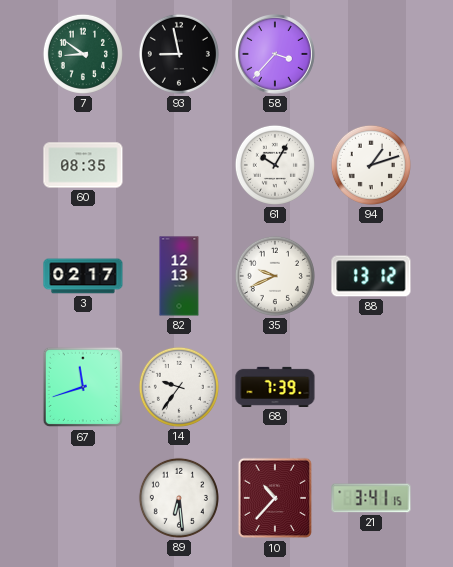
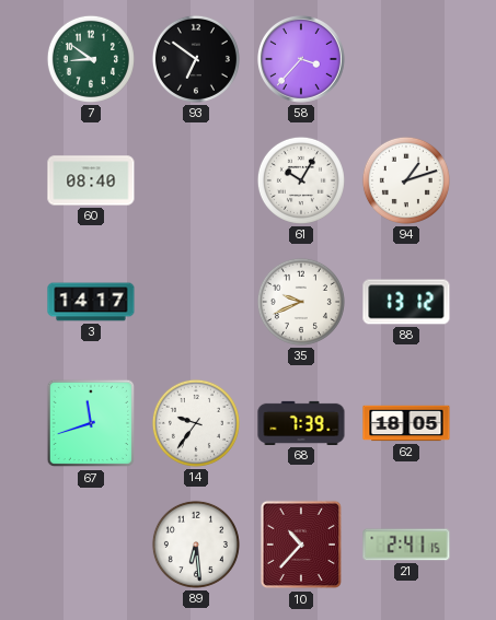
93: 8:58 -> 6:51
60: 08:35 -> 08:40
3: 02:17 -> 14:17
82: 12:13 -> none
62: none -> 18:05
21: 3:41 -> 2:41
